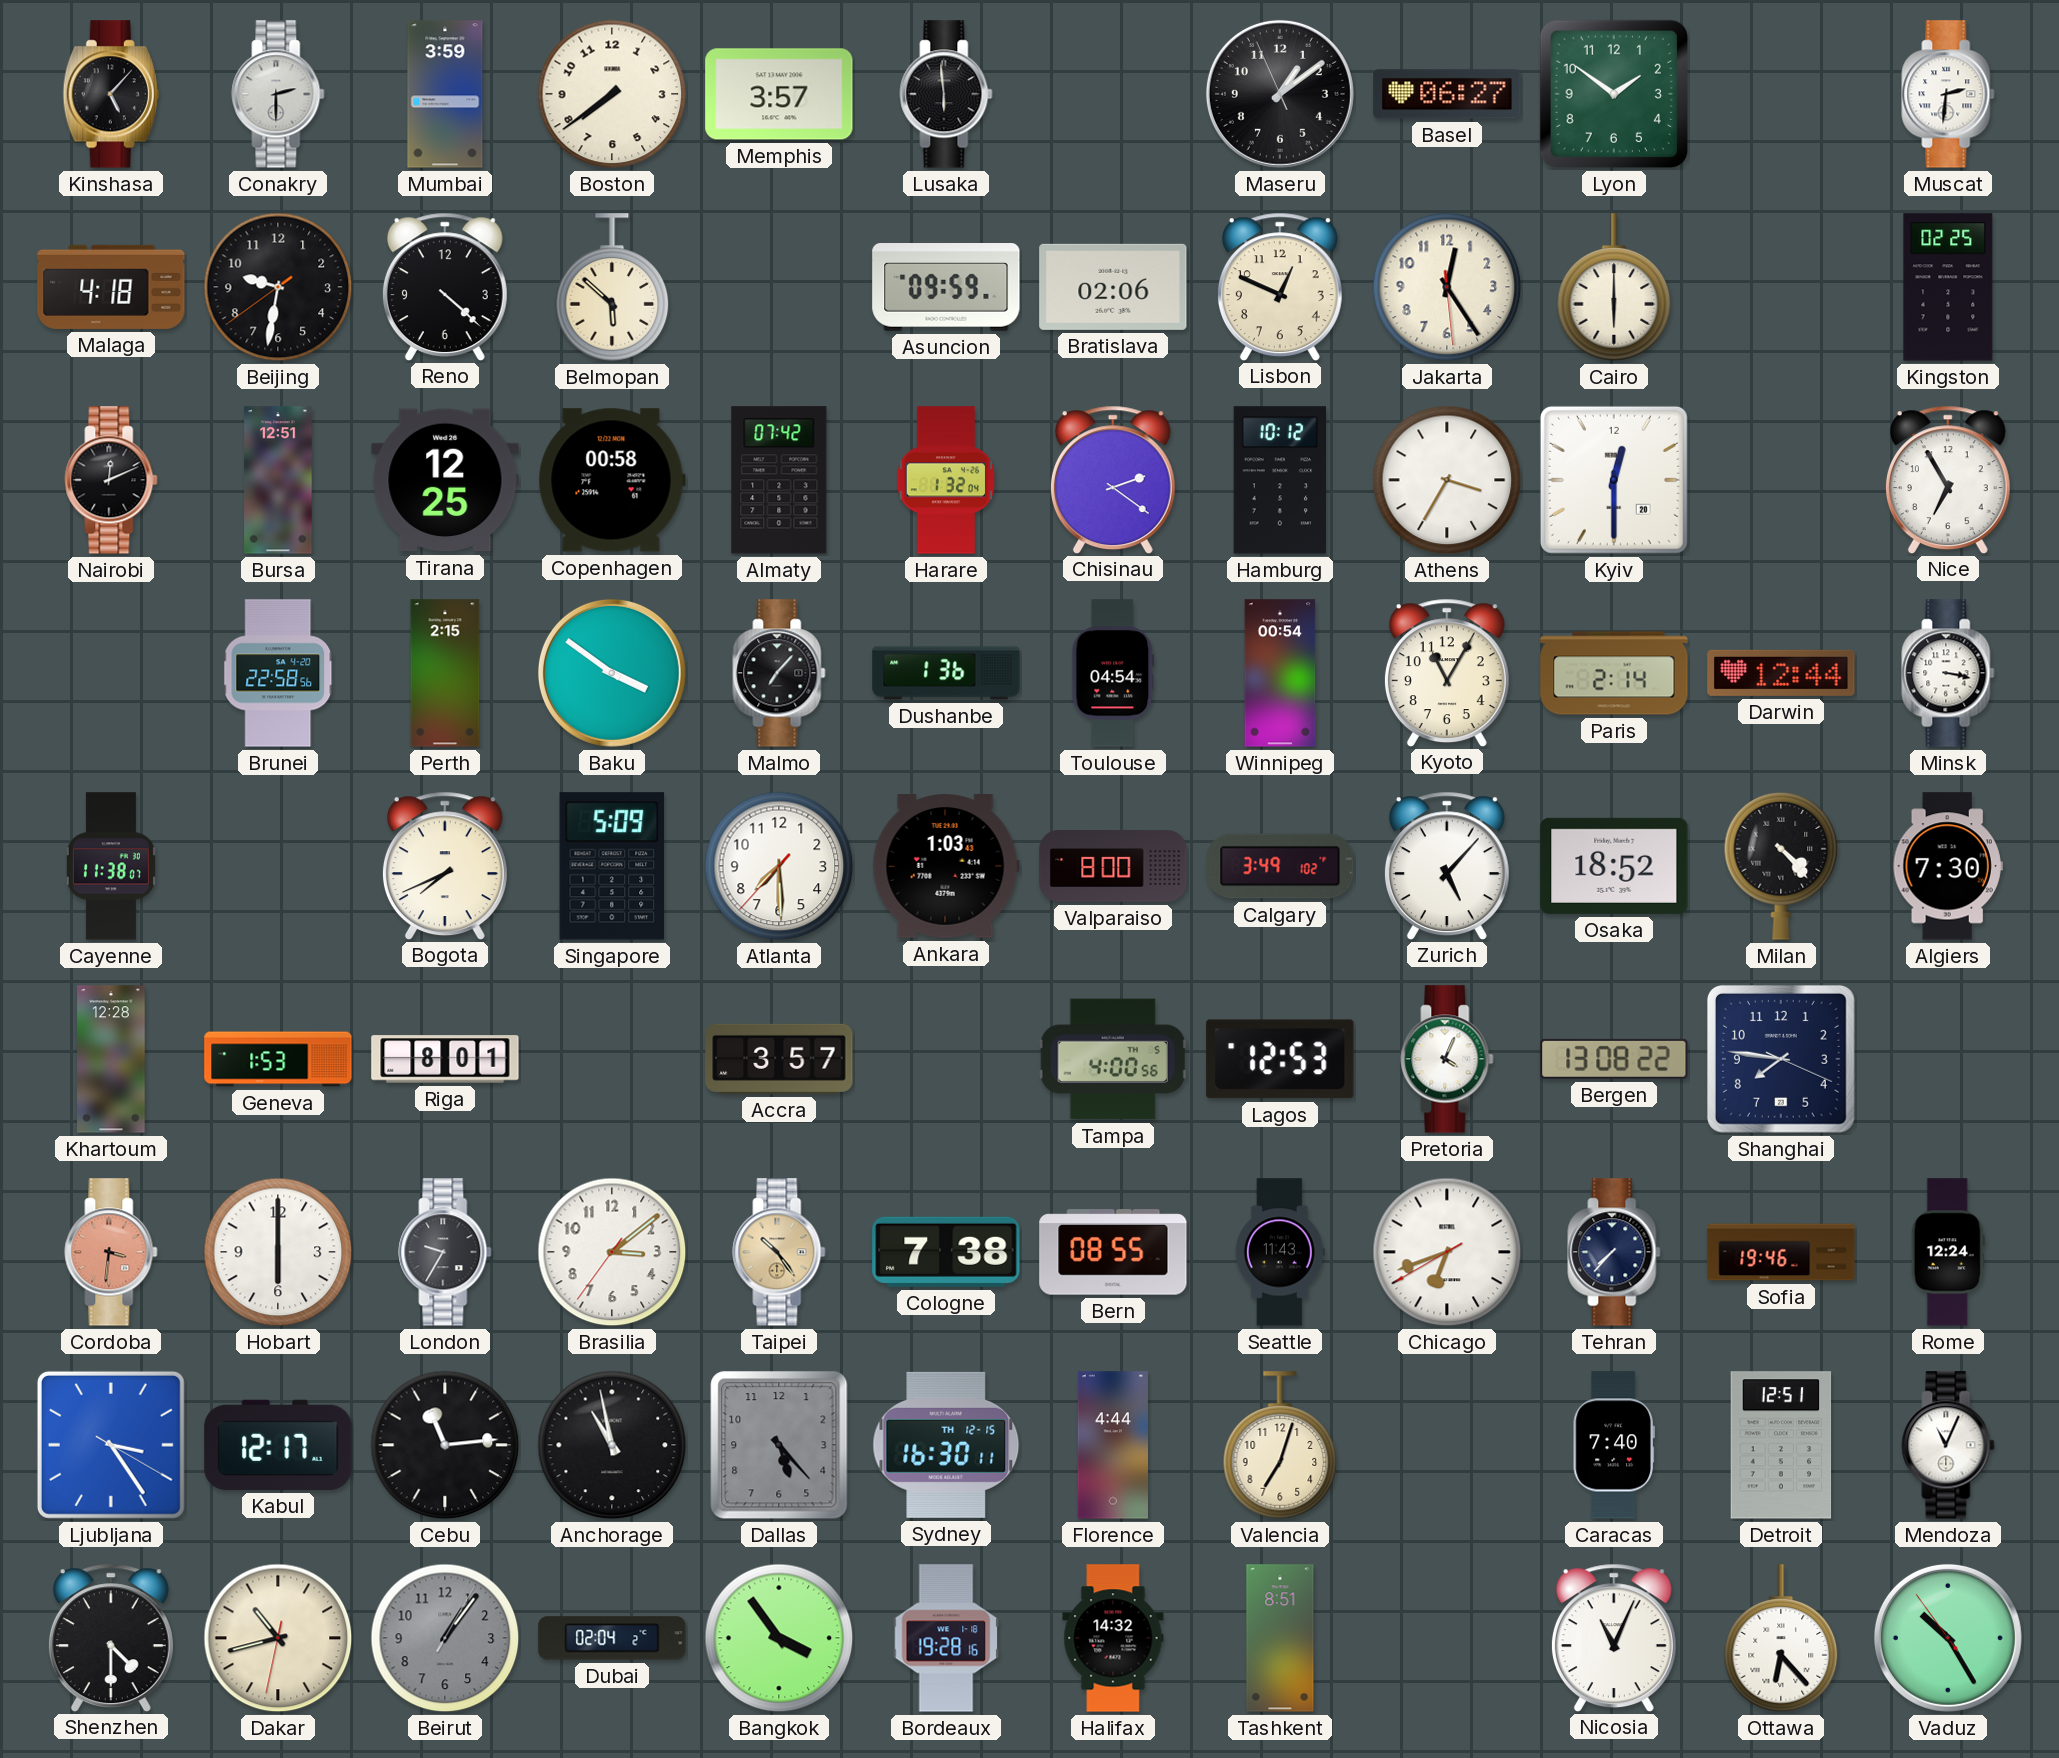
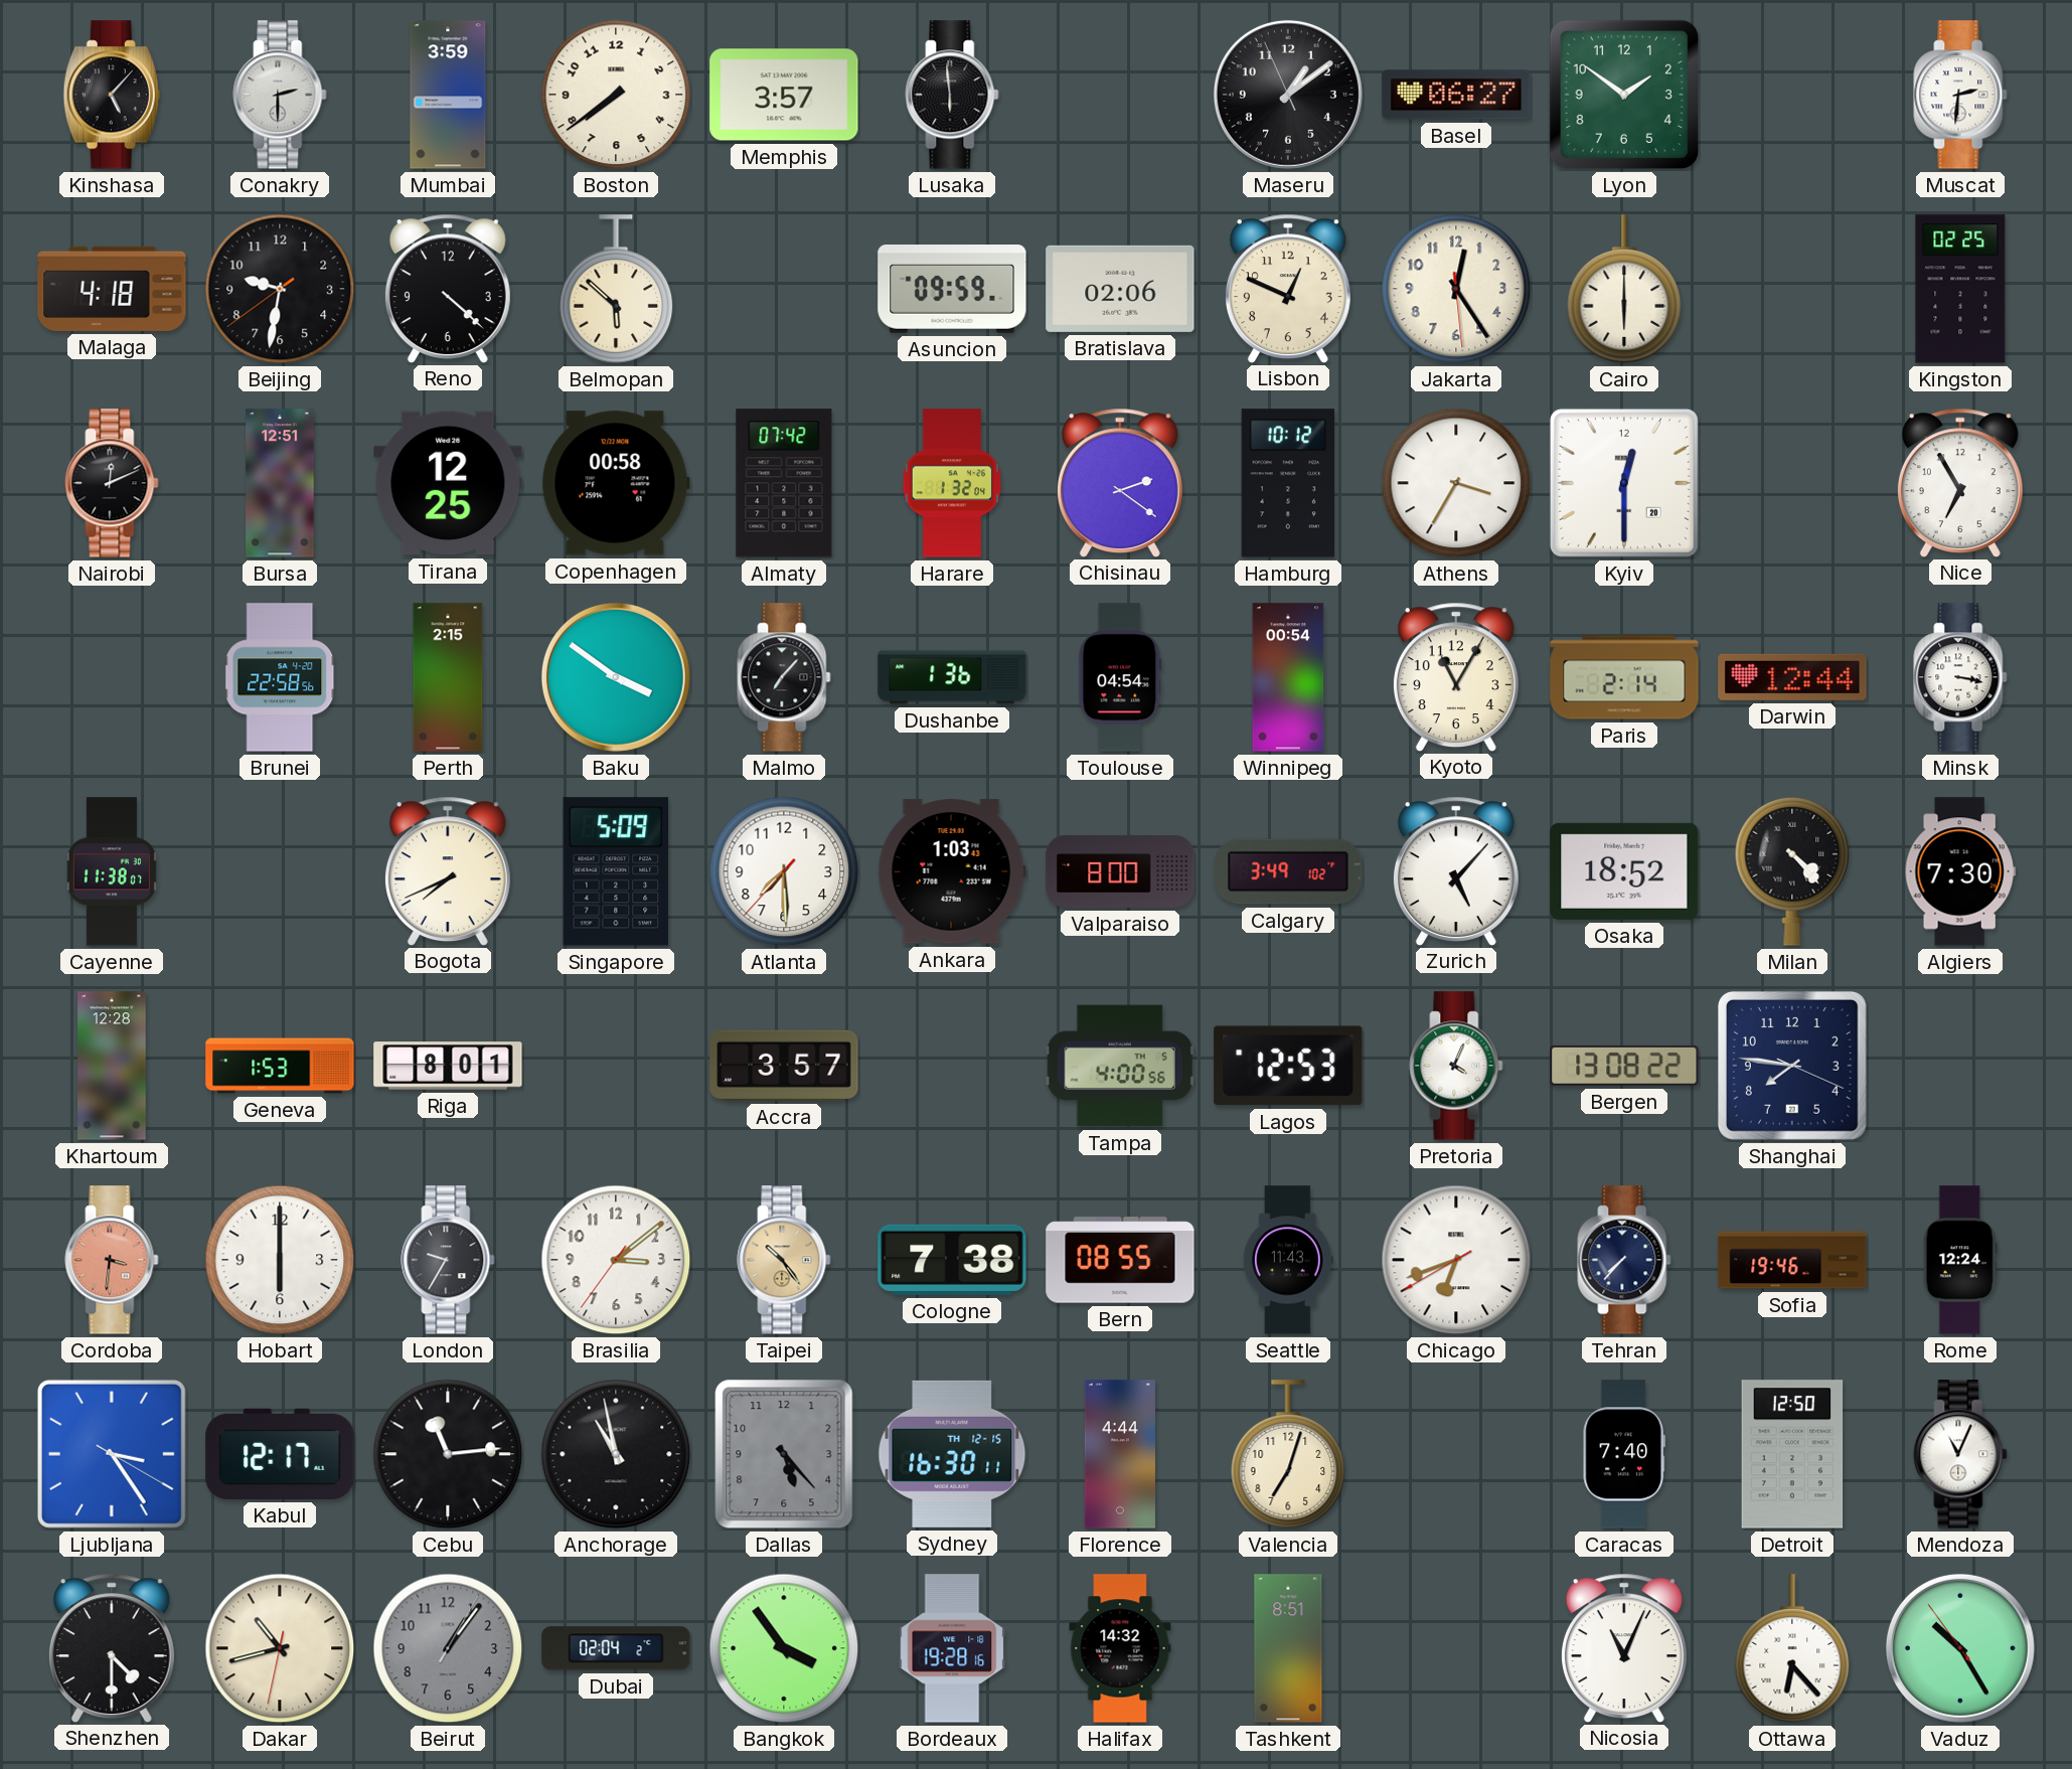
Detroit: 12:51 -> 12:50
